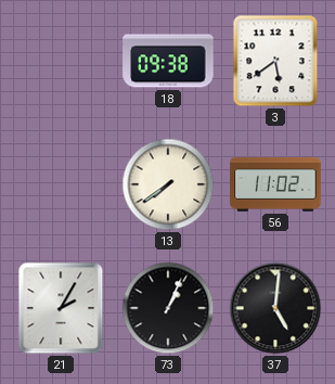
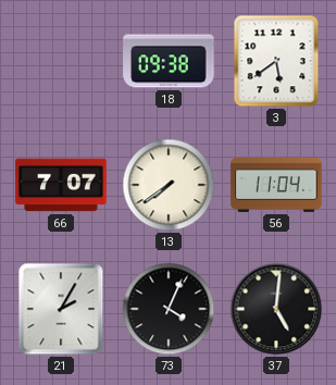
66: none -> 7:07
56: 11:02 -> 11:04
73: 1:04 -> 4:04
